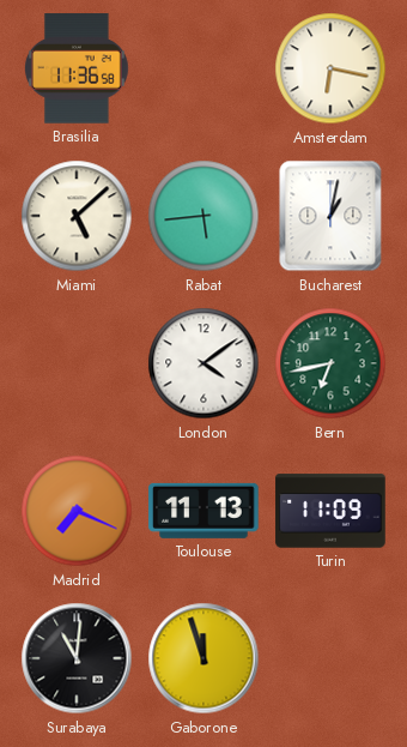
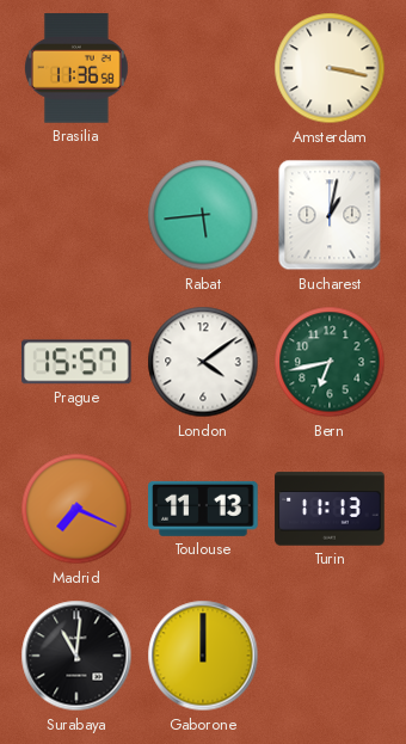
Amsterdam: 6:17 -> 3:17
Miami: 5:08 -> none
Prague: none -> 15:57
Turin: 11:09 -> 11:13
Gaborone: 11:57 -> 12:00
